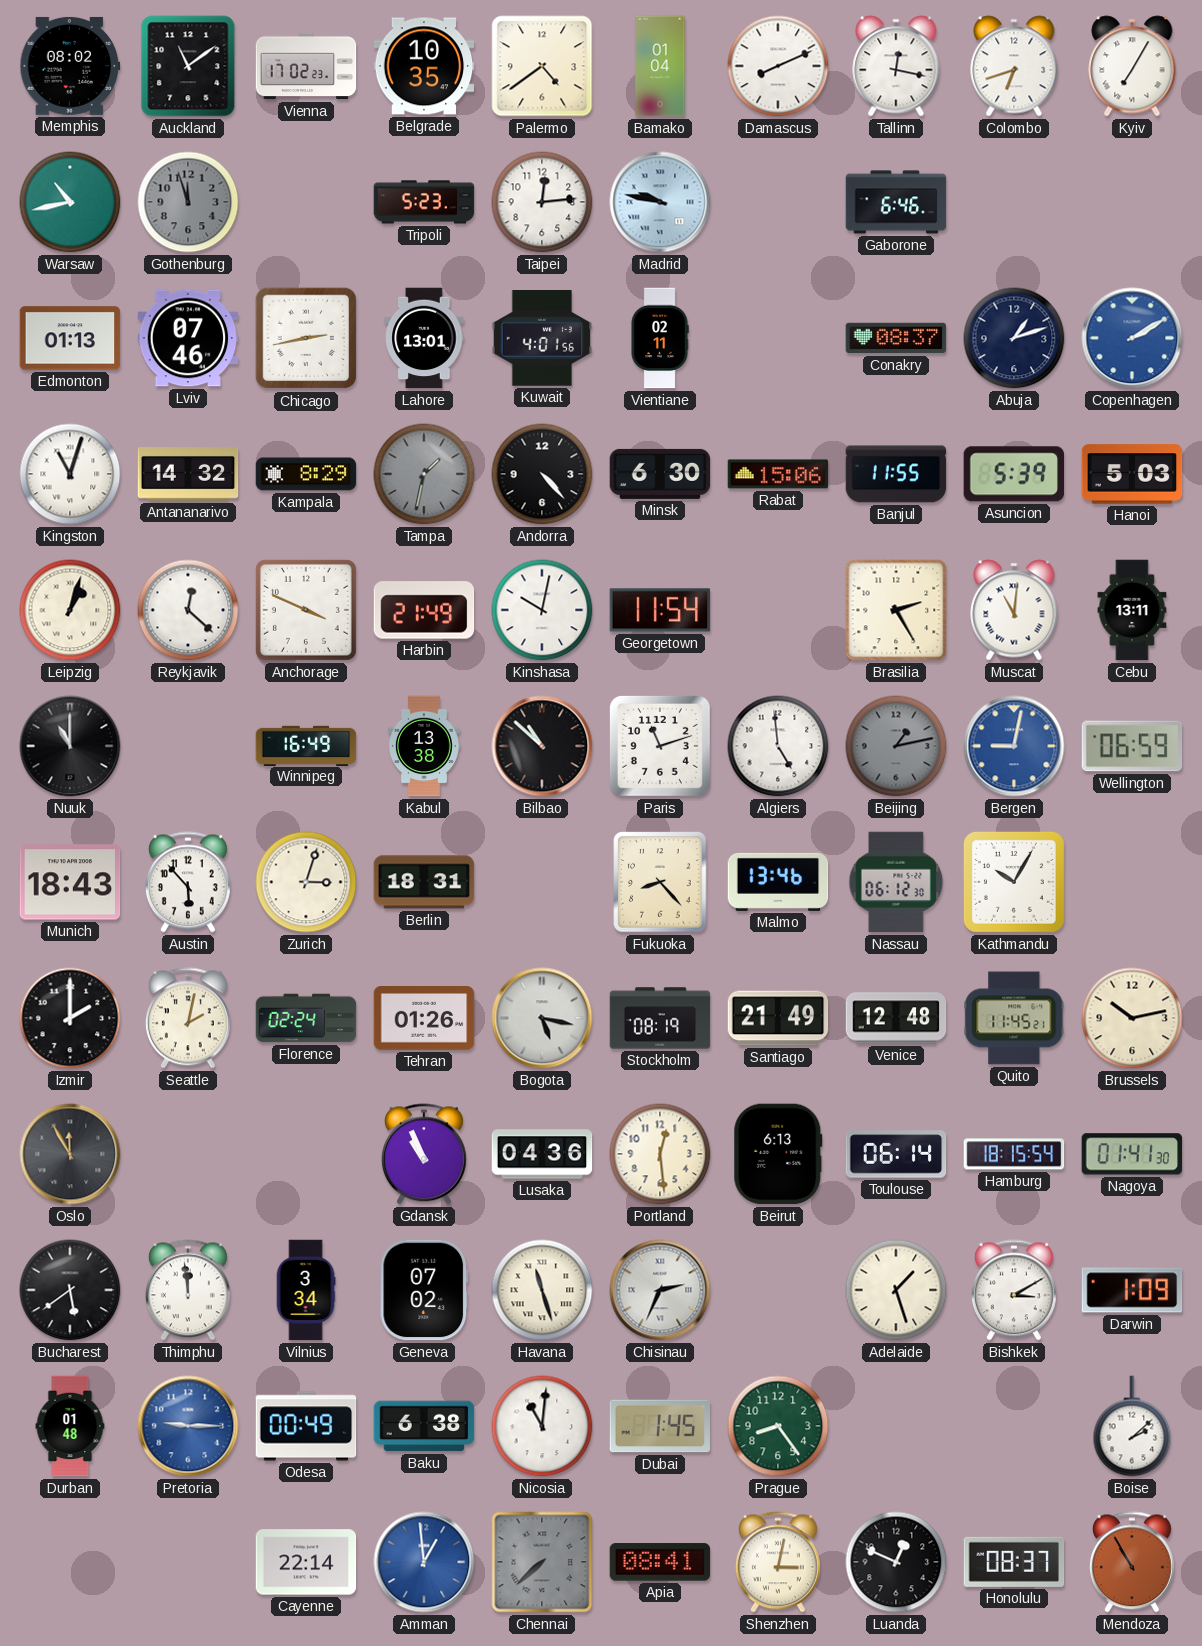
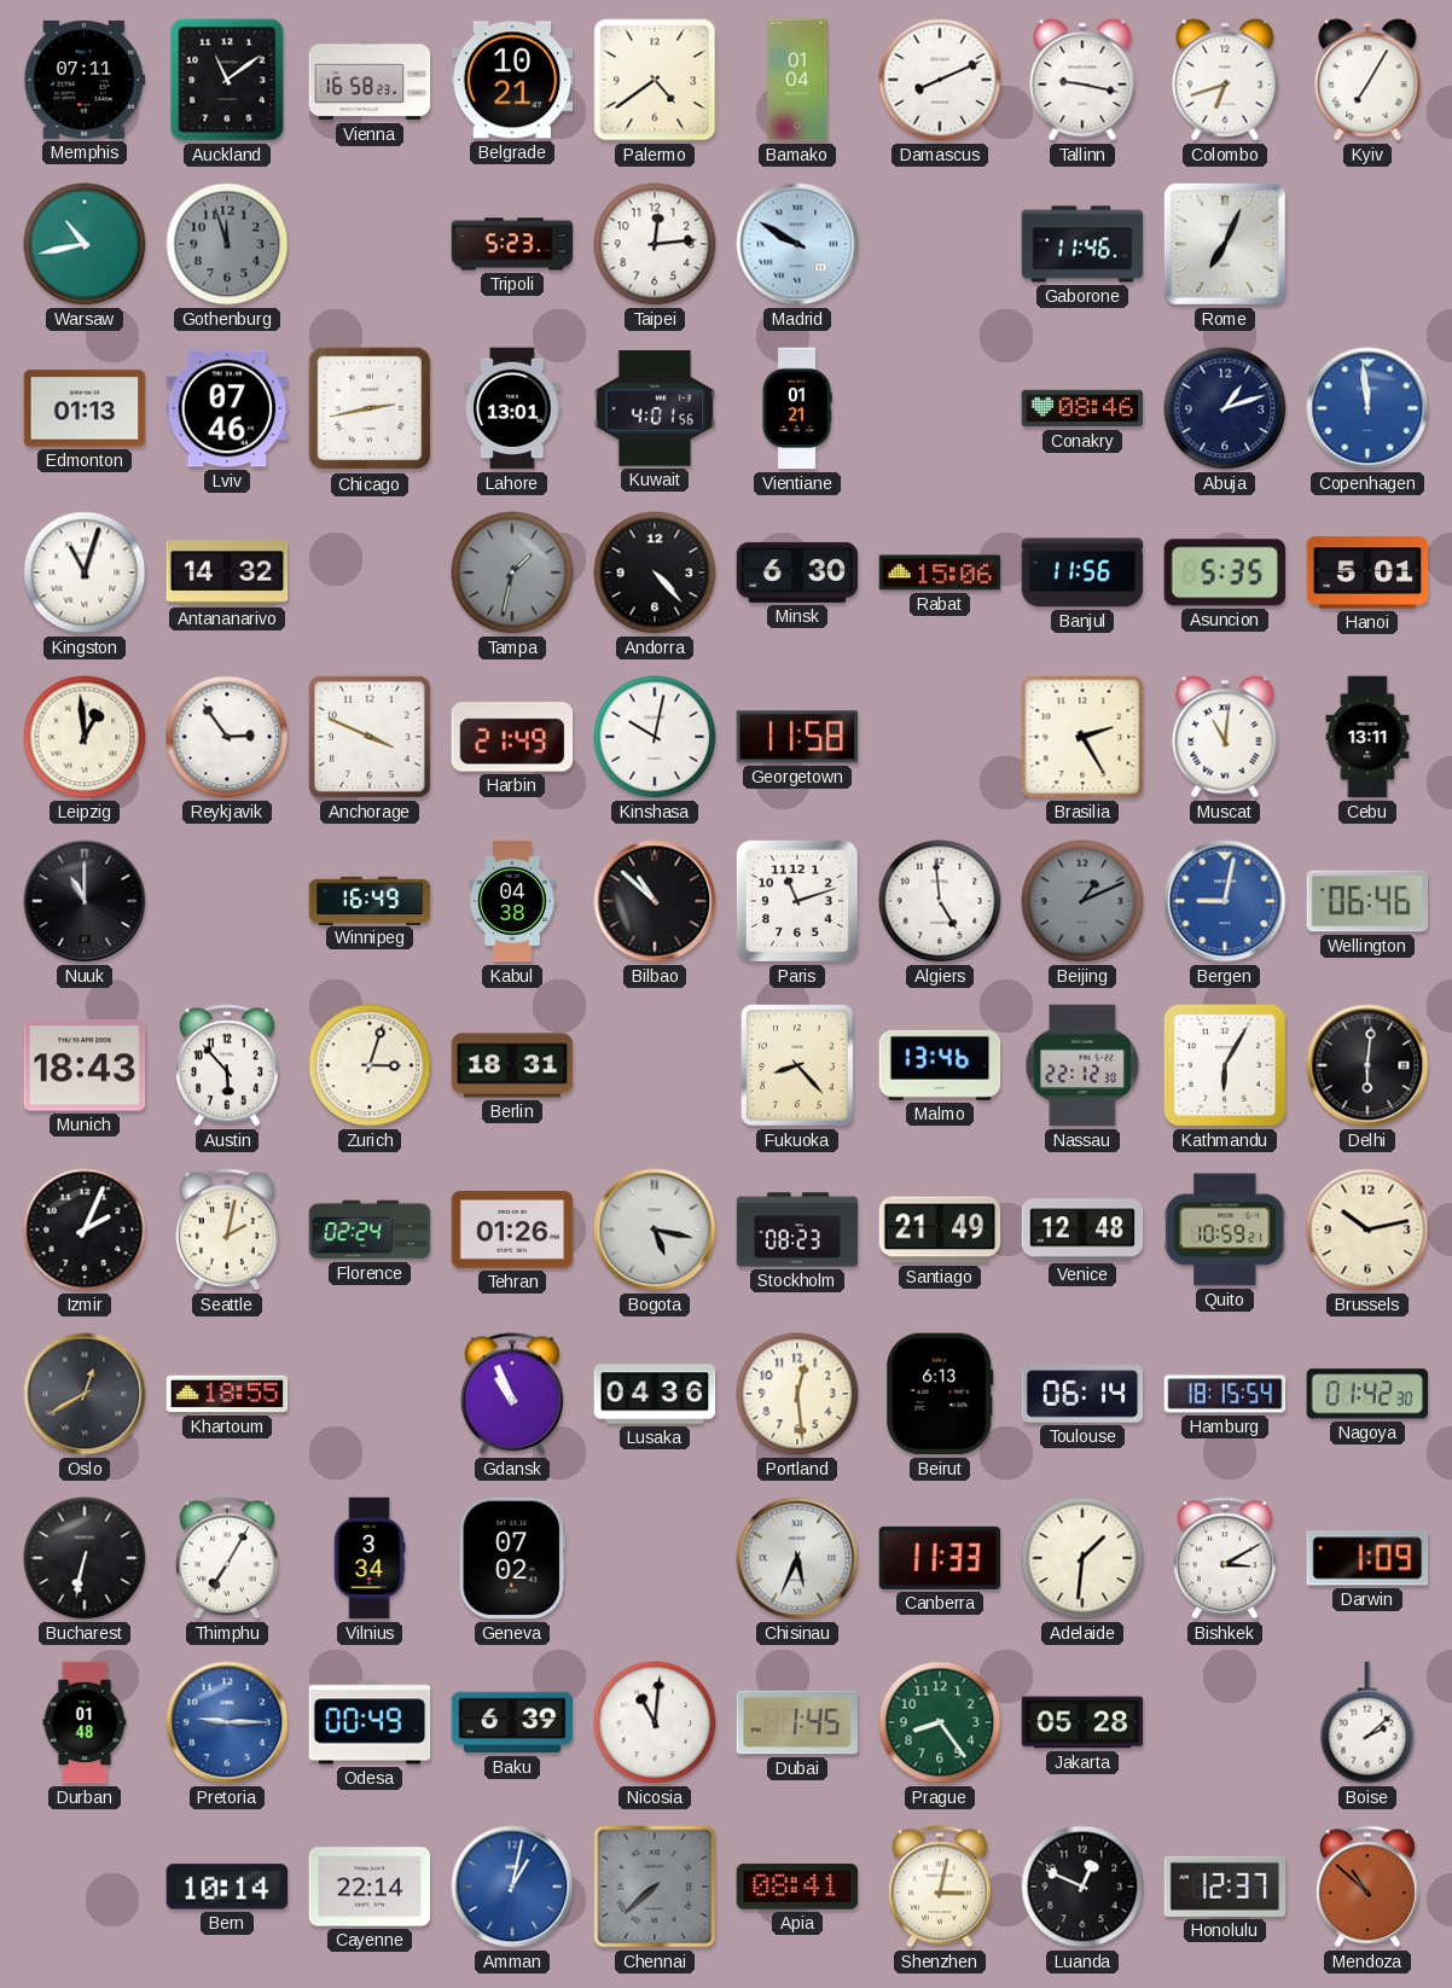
Memphis: 08:02 -> 07:11
Vienna: 17:02 -> 16:58
Belgrade: 10:35 -> 10:21
Tallinn: 12:17 -> 9:17
Madrid: 9:47 -> 9:50
Gaborone: 6:46 -> 11:46
Rome: none -> 7:04
Vientiane: 02:11 -> 01:21
Conakry: 08:37 -> 08:46
Copenhagen: 2:10 -> 11:59
Kampala: 8:29 -> none
Banjul: 11:55 -> 11:56
Asuncion: 5:39 -> 5:35
Hanoi: 5:03 -> 5:01
Leipzig: 1:03 -> 12:59
Reykjavik: 12:22 -> 2:54
Georgetown: 11:54 -> 11:58
Kabul: 13:38 -> 04:38
Beijing: 1:13 -> 1:11
Wellington: 06:59 -> 06:46
Nassau: 06:12 -> 22:12
Kathmandu: 10:05 -> 6:05
Delhi: none -> 6:01
Izmir: 2:00 -> 2:04
Stockholm: 08:19 -> 08:23
Quito: 11:45 -> 10:59
Oslo: 11:55 -> 12:40
Khartoum: none -> 18:55
Nagoya: 01:41 -> 01:42
Bucharest: 5:39 -> 6:32
Thimphu: 11:59 -> 7:05
Havana: 11:27 -> none
Chisinau: 2:34 -> 5:34
Canberra: none -> 11:33
Adelaide: 1:27 -> 1:31
Baku: 6:38 -> 6:39
Jakarta: none -> 05:28
Bern: none -> 10:14
Amman: 12:59 -> 1:02
Honolulu: 08:37 -> 12:37
Mendoza: 10:55 -> 10:52
